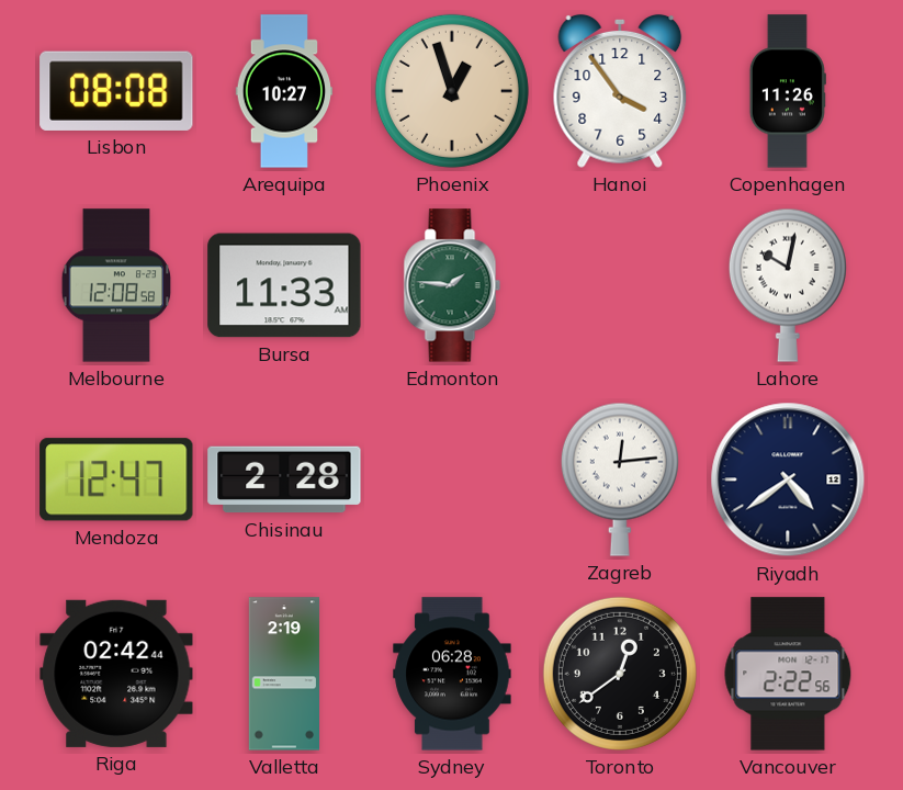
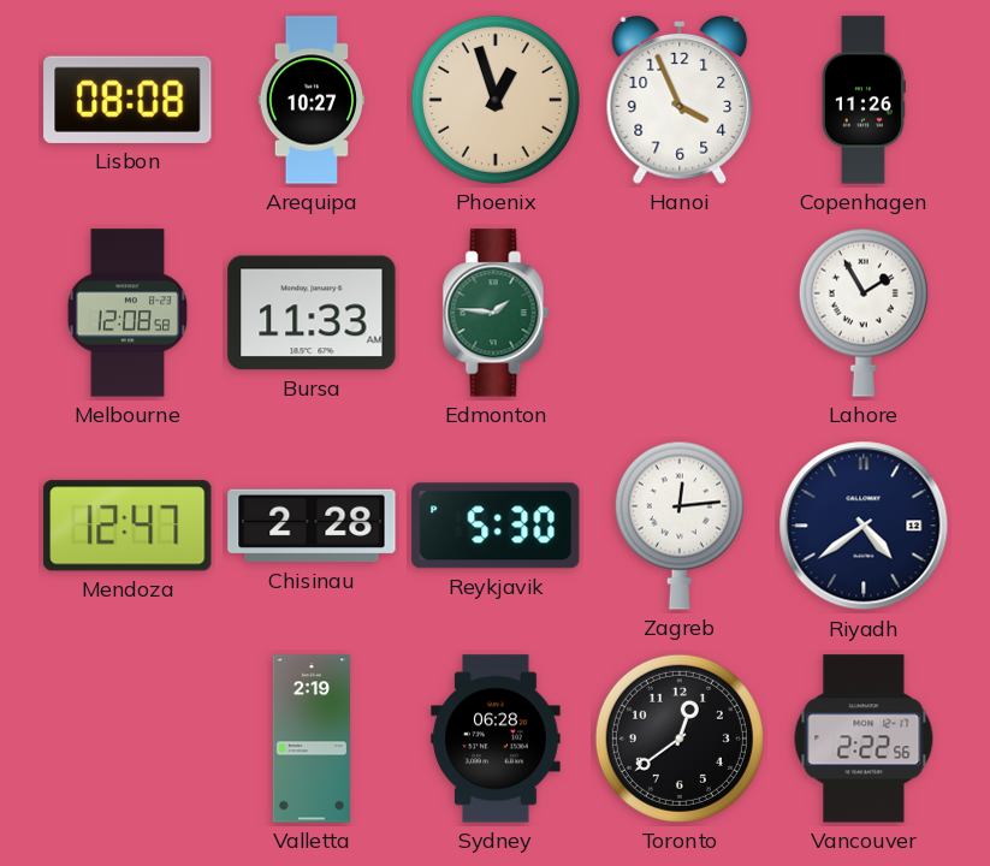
Hanoi: 3:54 -> 3:56
Lahore: 10:02 -> 1:55
Reykjavik: none -> 5:30
Riga: 02:42 -> none
